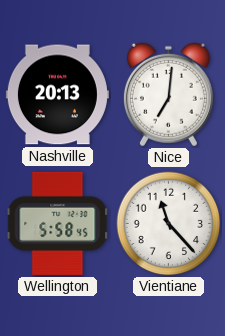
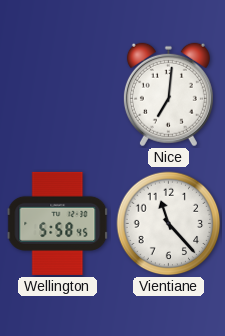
Nashville: 20:13 -> none
